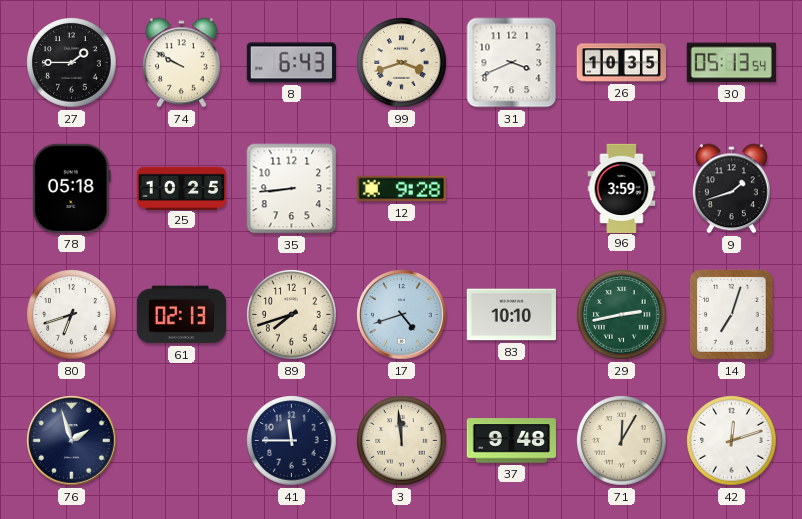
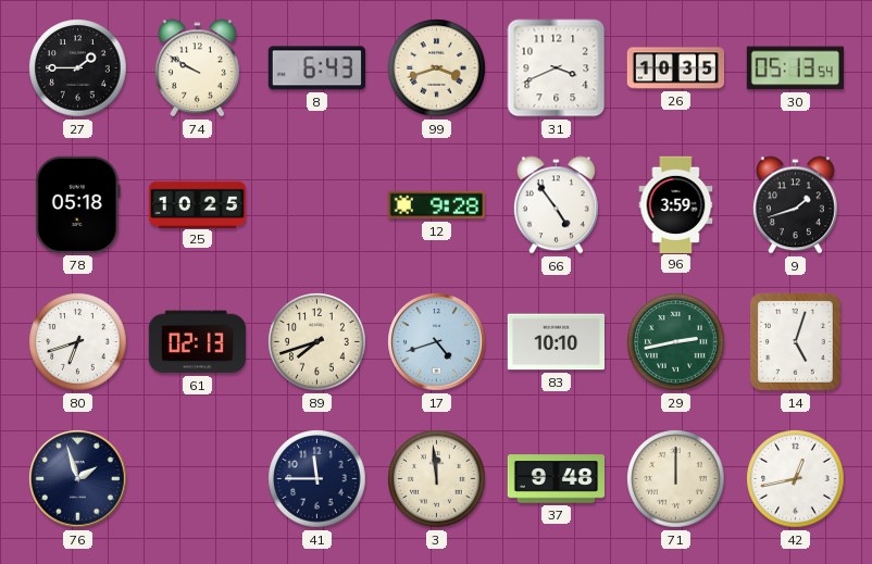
35: 8:44 -> none
66: none -> 4:54
14: 7:03 -> 5:03
71: 12:05 -> 12:00
42: 12:12 -> 12:43
